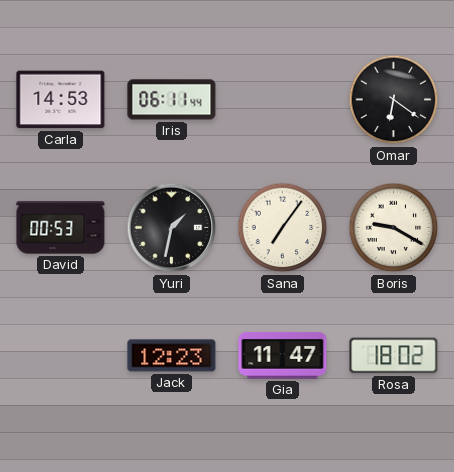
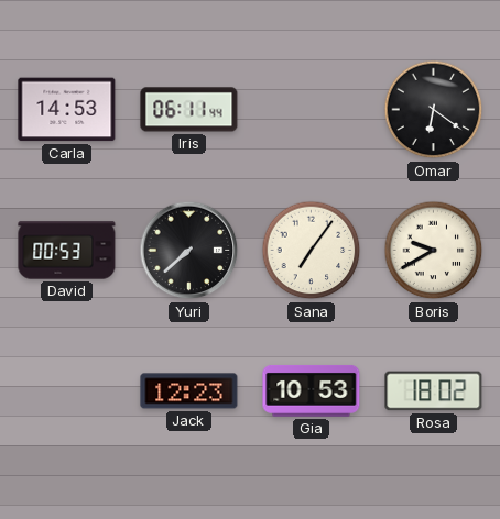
Yuri: 1:32 -> 7:38
Boris: 9:20 -> 9:40
Gia: 11:47 -> 10:53
